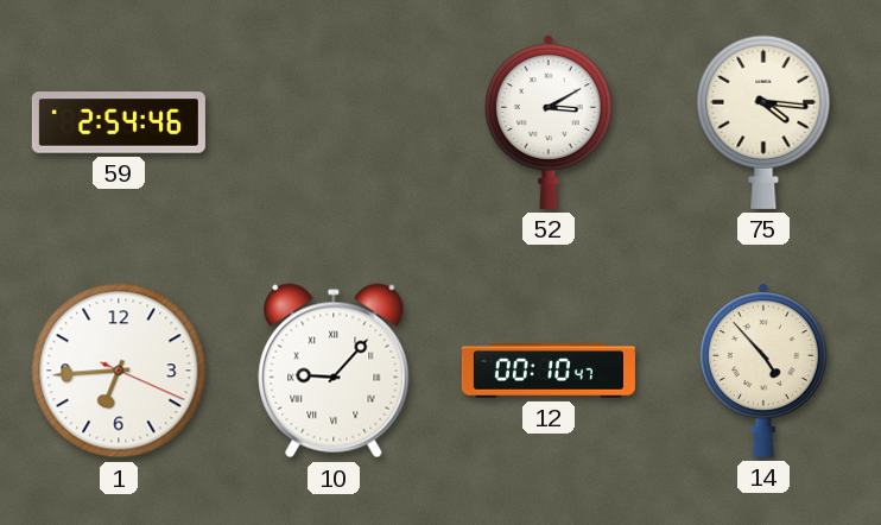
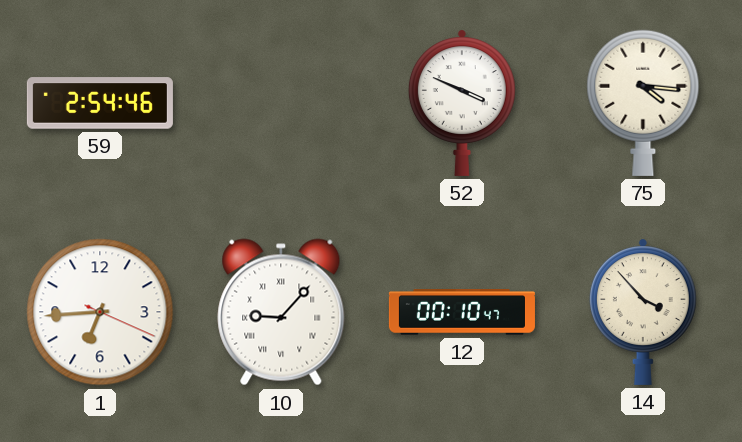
52: 3:10 -> 3:49
14: 4:53 -> 3:53
